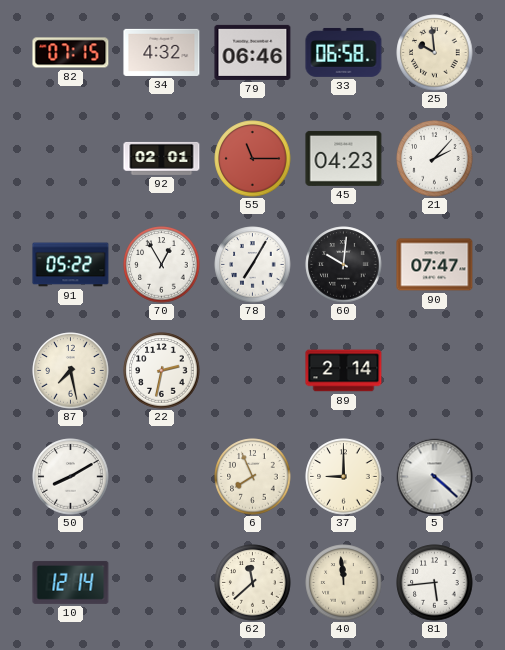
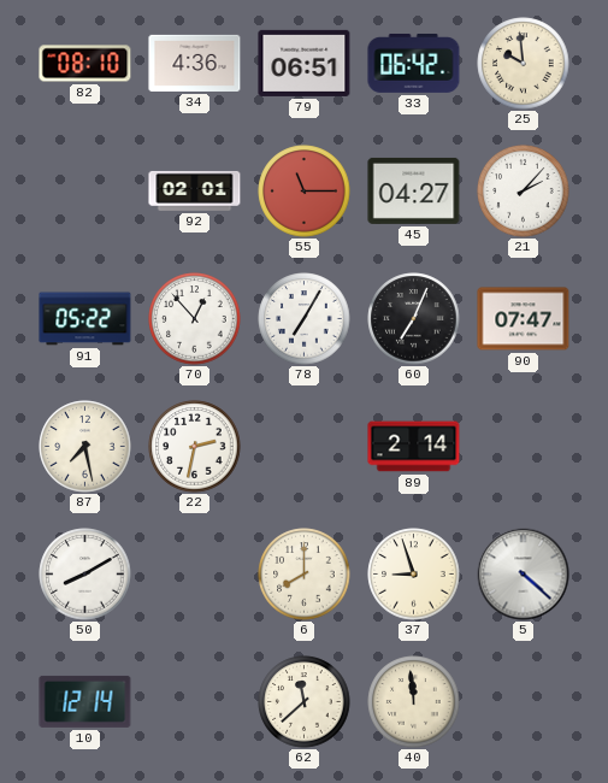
82: 07:15 -> 08:10
34: 4:32 -> 4:36
79: 06:46 -> 06:51
33: 06:58 -> 06:42
45: 04:23 -> 04:27
70: 12:55 -> 12:53
60: 10:01 -> 7:04
6: 7:56 -> 8:00
37: 9:00 -> 8:57
81: 5:44 -> none
